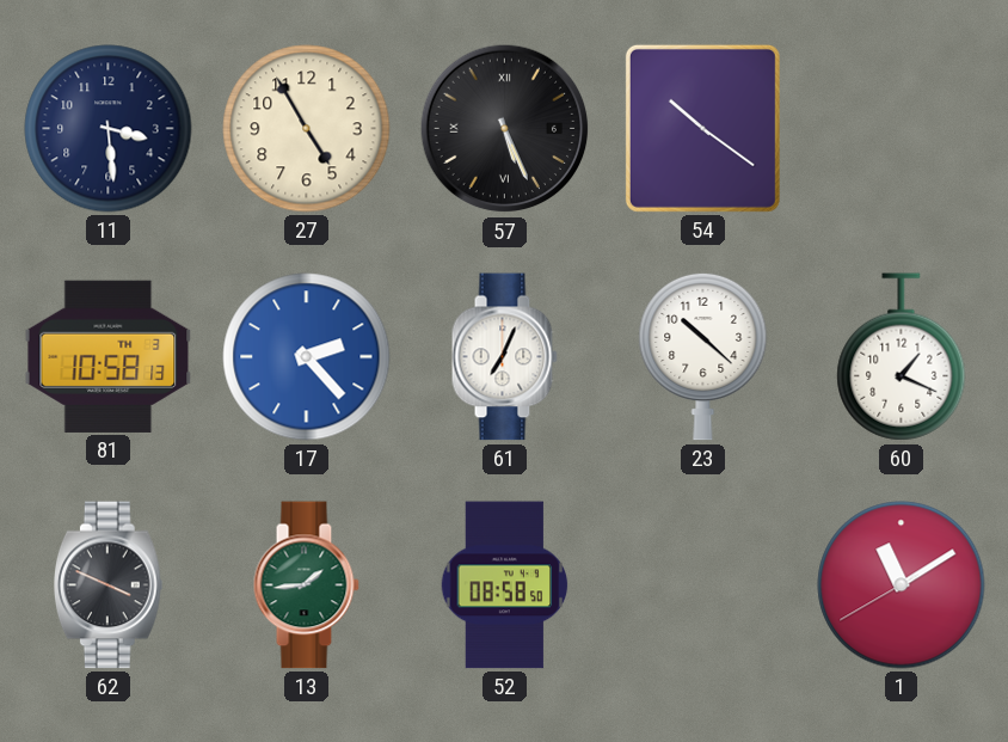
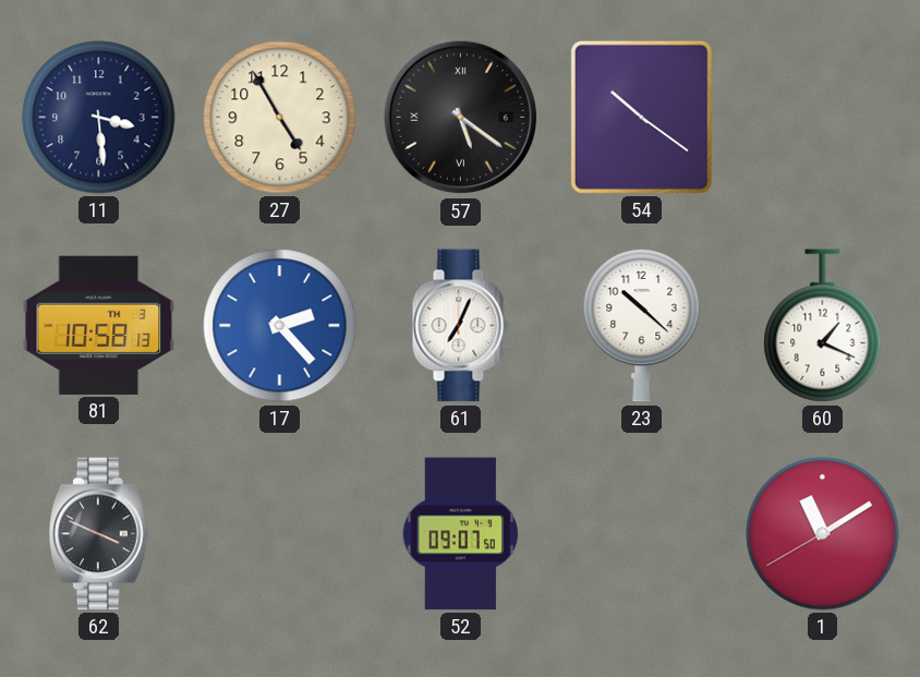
57: 5:26 -> 5:21
13: 1:44 -> none
52: 08:58 -> 09:07
